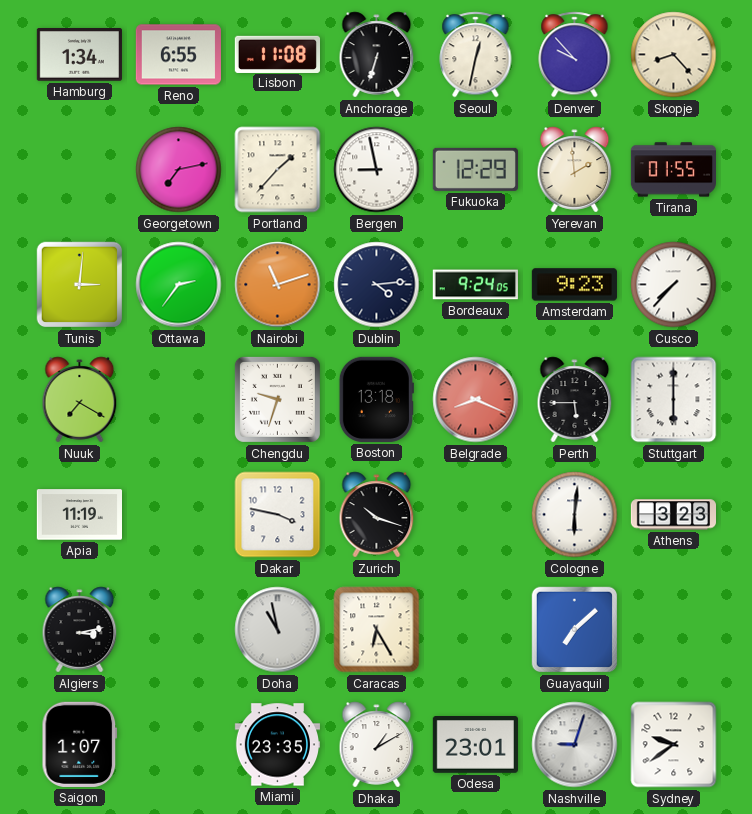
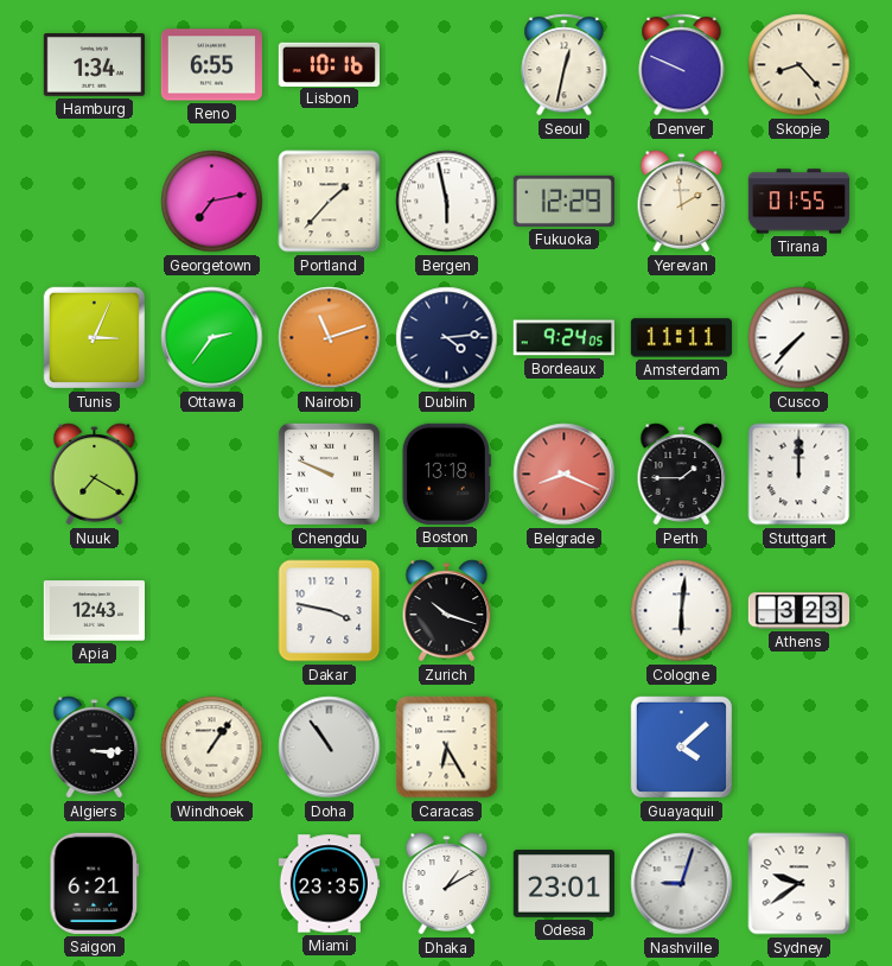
Lisbon: 11:08 -> 10:16
Anchorage: 6:33 -> none
Denver: 9:53 -> 9:49
Bergen: 8:58 -> 5:58
Tunis: 3:01 -> 3:04
Amsterdam: 9:23 -> 11:11
Chengdu: 9:33 -> 9:49
Perth: 5:45 -> 1:45
Stuttgart: 6:00 -> 12:00
Apia: 11:19 -> 12:43
Algiers: 3:13 -> 3:15
Windhoek: none -> 1:06
Doha: 10:58 -> 10:54
Guayaquil: 7:08 -> 4:08
Saigon: 1:07 -> 6:21
